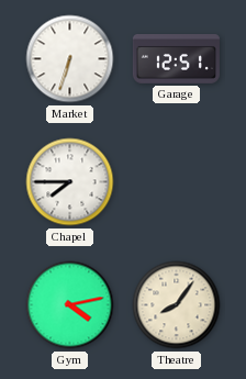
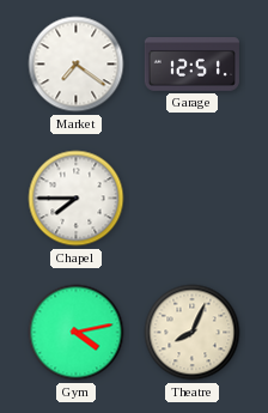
Market: 6:33 -> 7:21
Theatre: 8:06 -> 8:04
